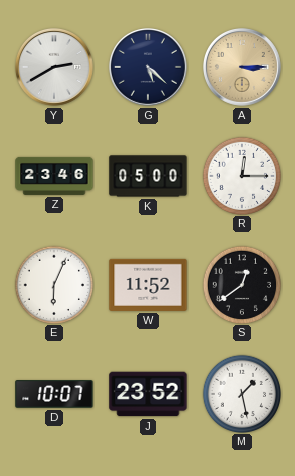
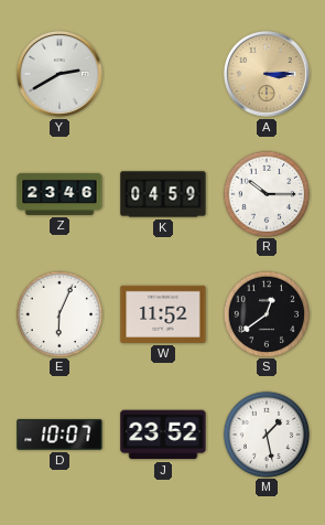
G: 5:22 -> none
K: 05:00 -> 04:59
R: 12:15 -> 10:15
